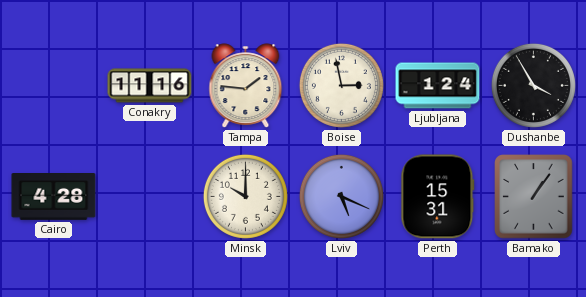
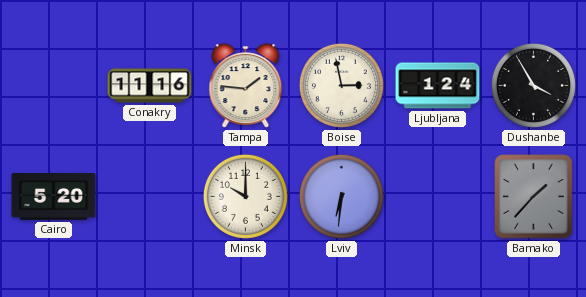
Cairo: 4:28 -> 5:20
Lviv: 5:19 -> 6:31
Perth: 15:31 -> none
Bamako: 1:06 -> 1:37
